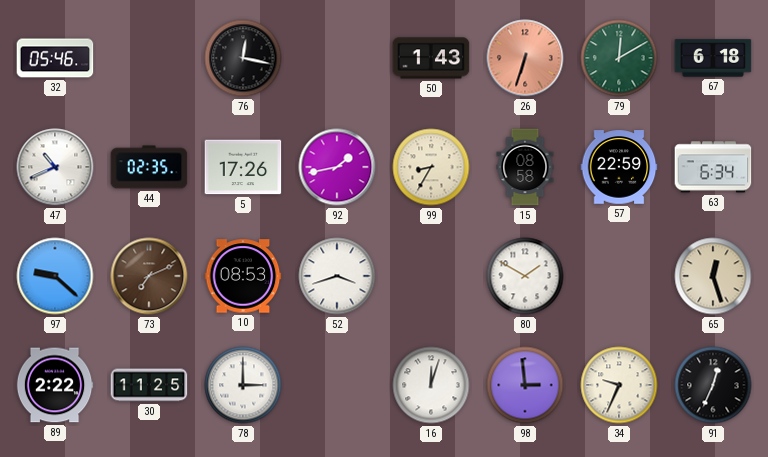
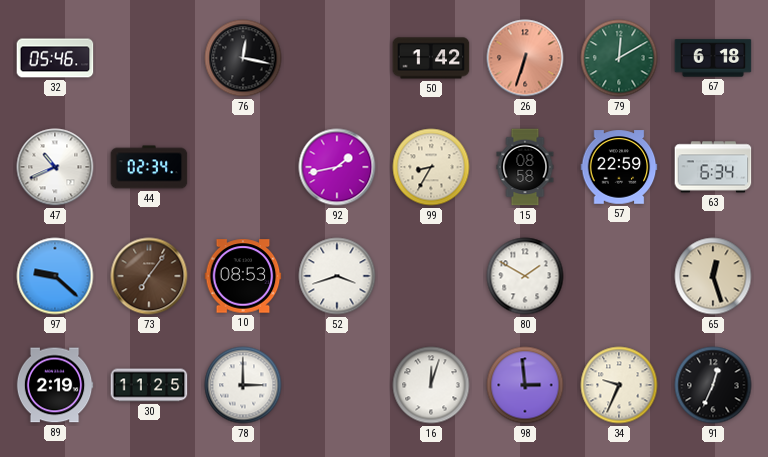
50: 1:43 -> 1:42
44: 02:35 -> 02:34
5: 17:26 -> none
73: 7:11 -> 7:06
89: 2:22 -> 2:19
